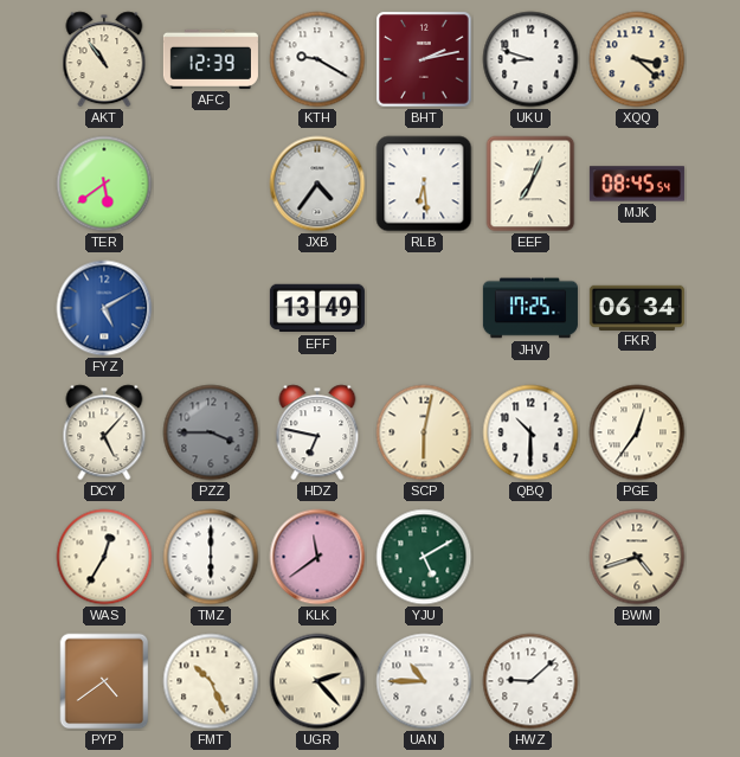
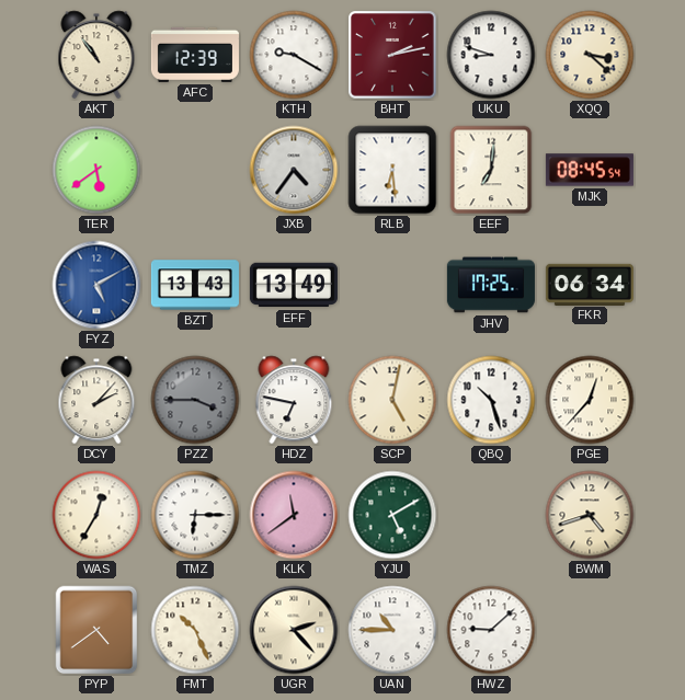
EEF: 7:04 -> 7:01
BZT: none -> 13:43
DCY: 5:07 -> 2:07
SCP: 6:02 -> 5:02
QBQ: 10:30 -> 10:27
PGE: 12:36 -> 12:37
TMZ: 6:00 -> 6:15
